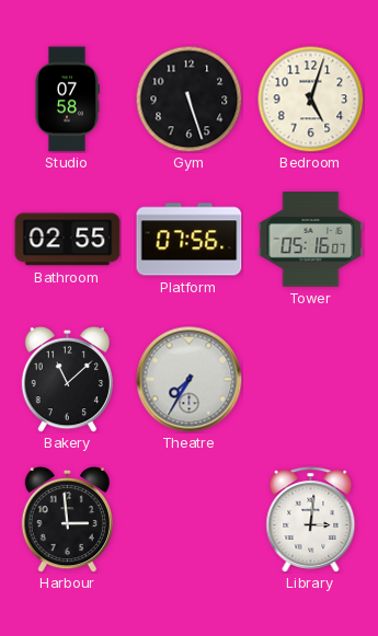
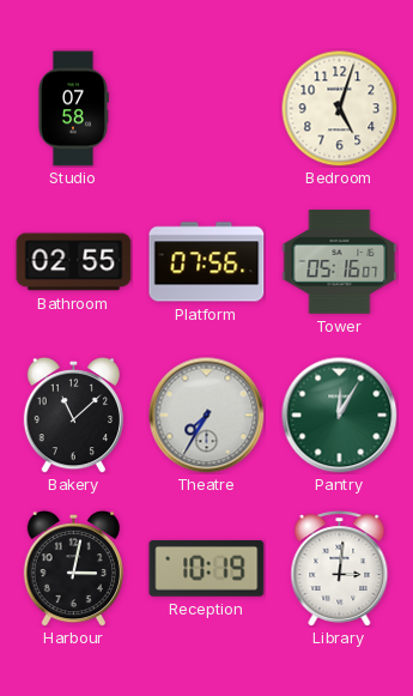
Gym: 5:27 -> none
Pantry: none -> 12:05
Harbour: 2:59 -> 3:02
Reception: none -> 10:19
